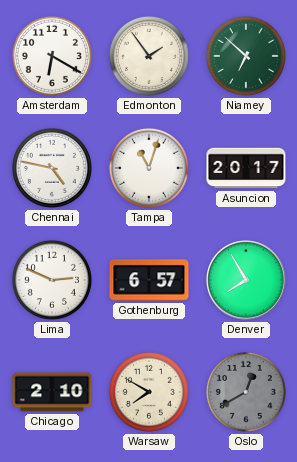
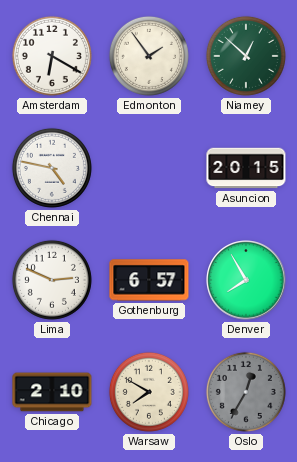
Niamey: 6:52 -> 12:52
Tampa: 11:03 -> none
Asuncion: 20:17 -> 20:15
Oslo: 12:40 -> 12:35
